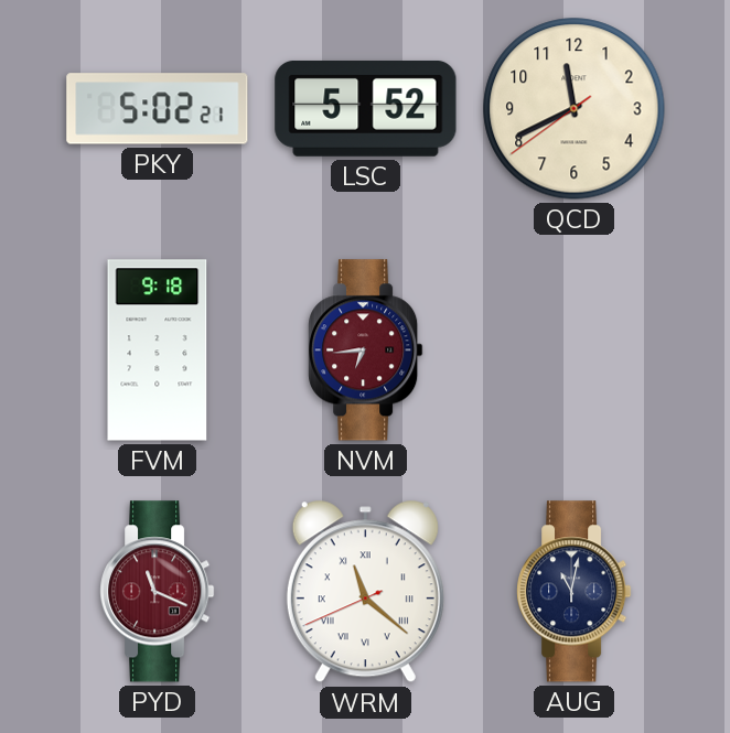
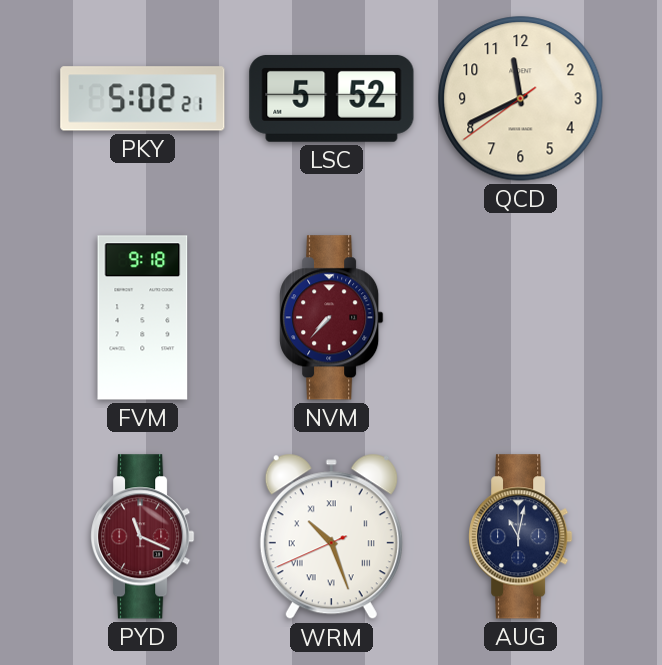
NVM: 6:44 -> 7:37
WRM: 11:21 -> 10:26
